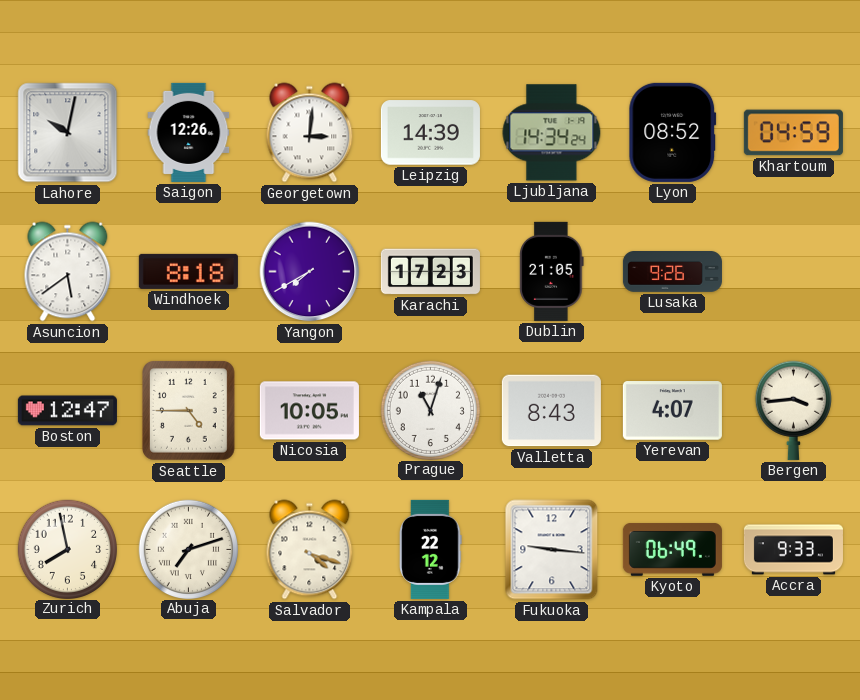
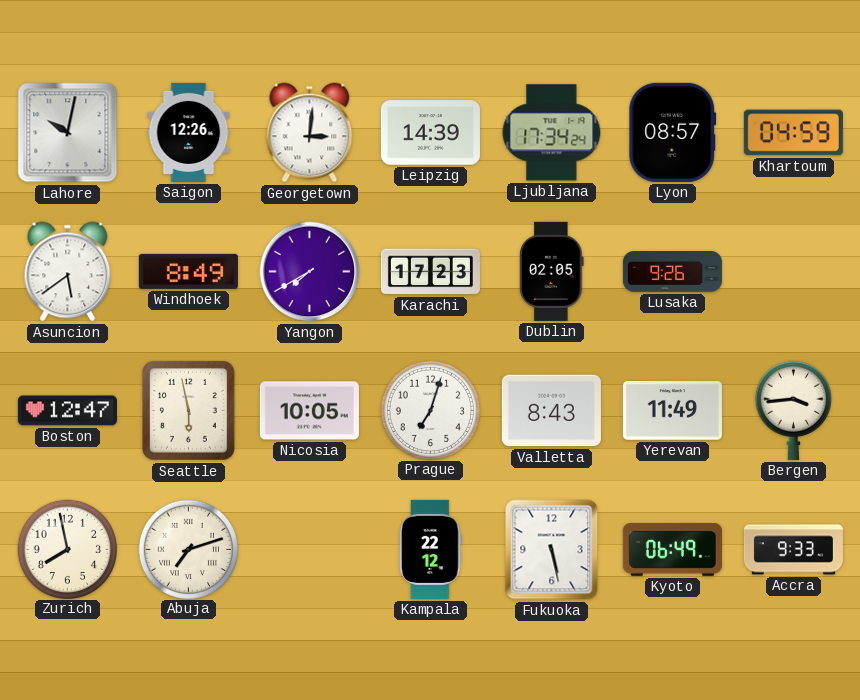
Ljubljana: 14:34 -> 17:34
Lyon: 08:52 -> 08:57
Windhoek: 8:18 -> 8:49
Dublin: 21:05 -> 02:05
Seattle: 4:45 -> 5:58
Prague: 11:03 -> 7:03
Yerevan: 4:07 -> 11:49
Salvador: 4:18 -> none
Fukuoka: 9:16 -> 5:28
